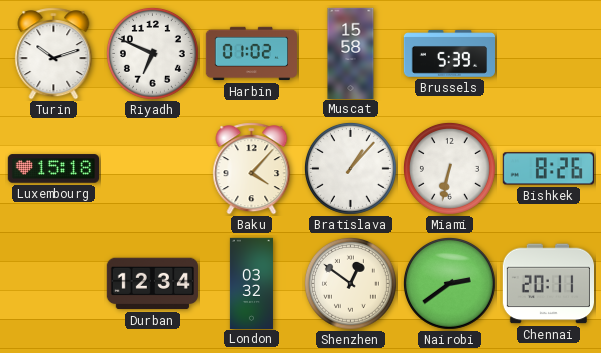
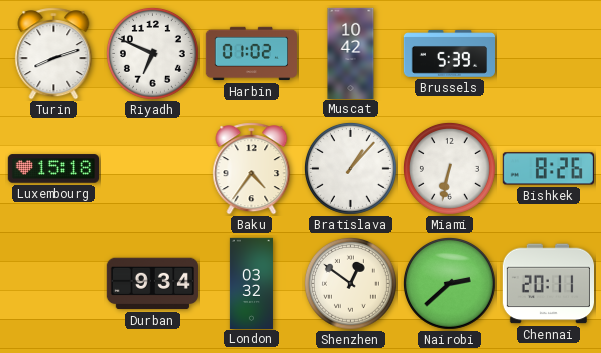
Turin: 10:12 -> 8:12
Muscat: 15:58 -> 10:42
Baku: 4:07 -> 4:36
Durban: 12:34 -> 9:34
Nairobi: 2:39 -> 2:38
